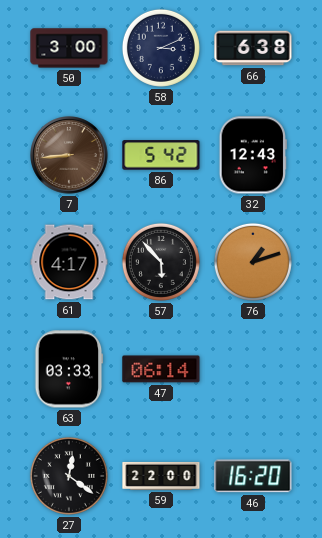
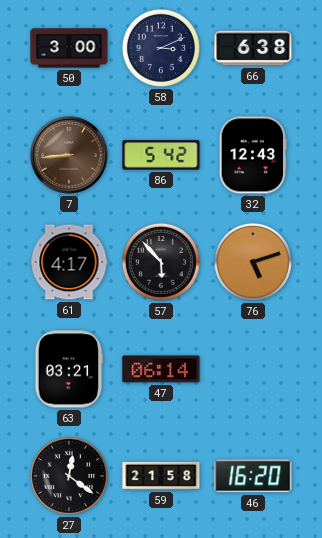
76: 1:12 -> 5:12
63: 03:33 -> 03:21
59: 22:00 -> 21:58
